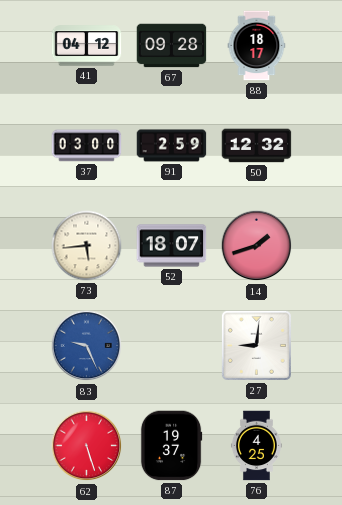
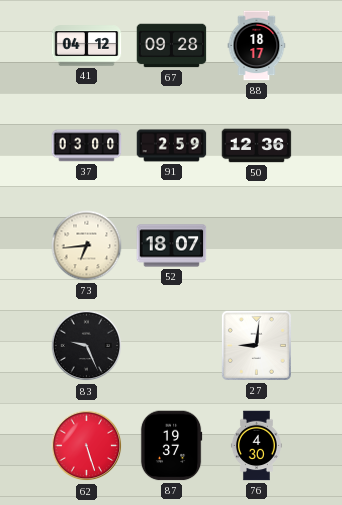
50: 12:32 -> 12:36
73: 5:44 -> 6:44
14: 1:42 -> none
83 dial: blue -> black
76: 4:25 -> 4:30
